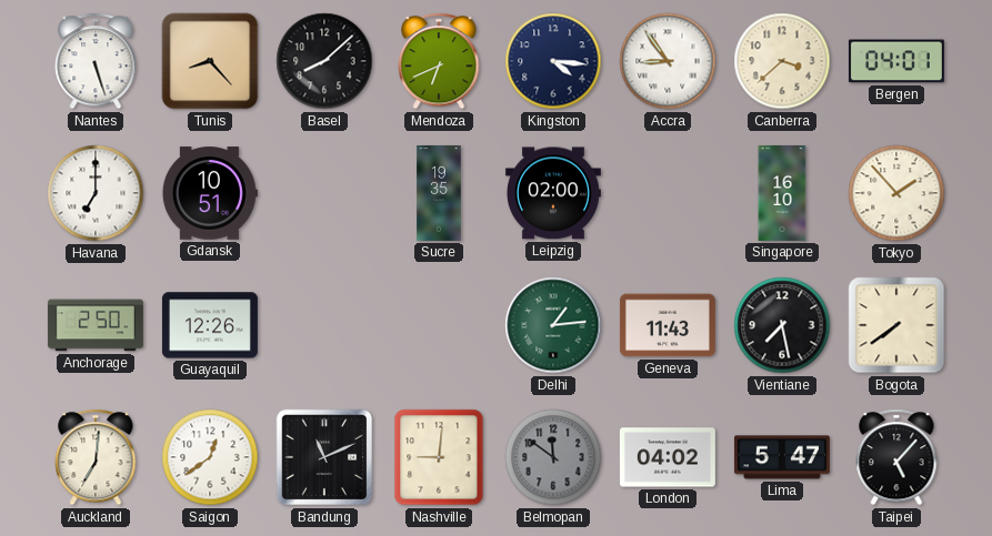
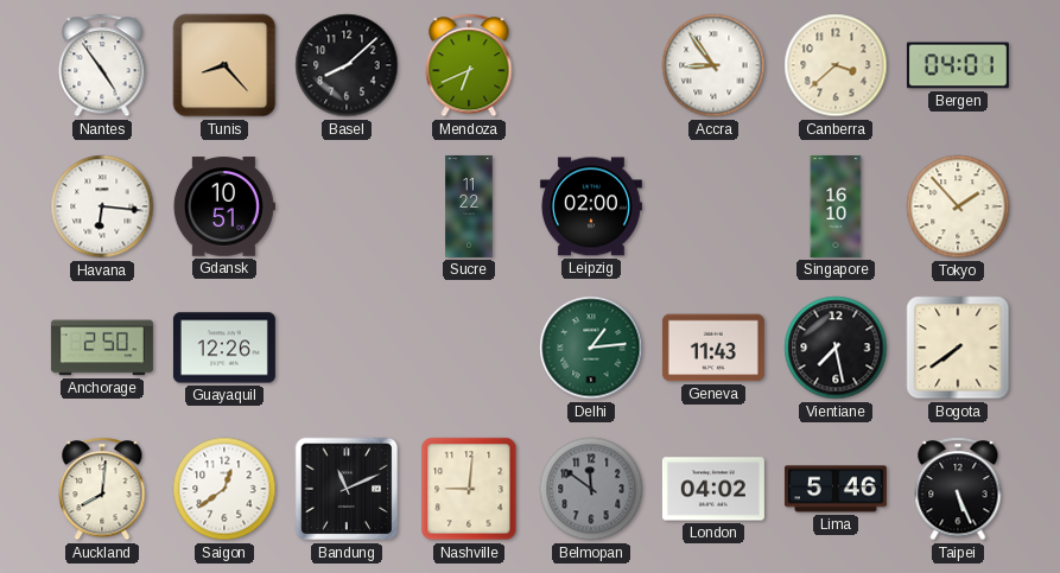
Nantes: 5:27 -> 4:54
Kingston: 4:16 -> none
Havana: 7:00 -> 6:16
Sucre: 19:35 -> 11:22
Auckland: 7:01 -> 8:01
Lima: 5:47 -> 5:46
Taipei: 5:07 -> 5:26
